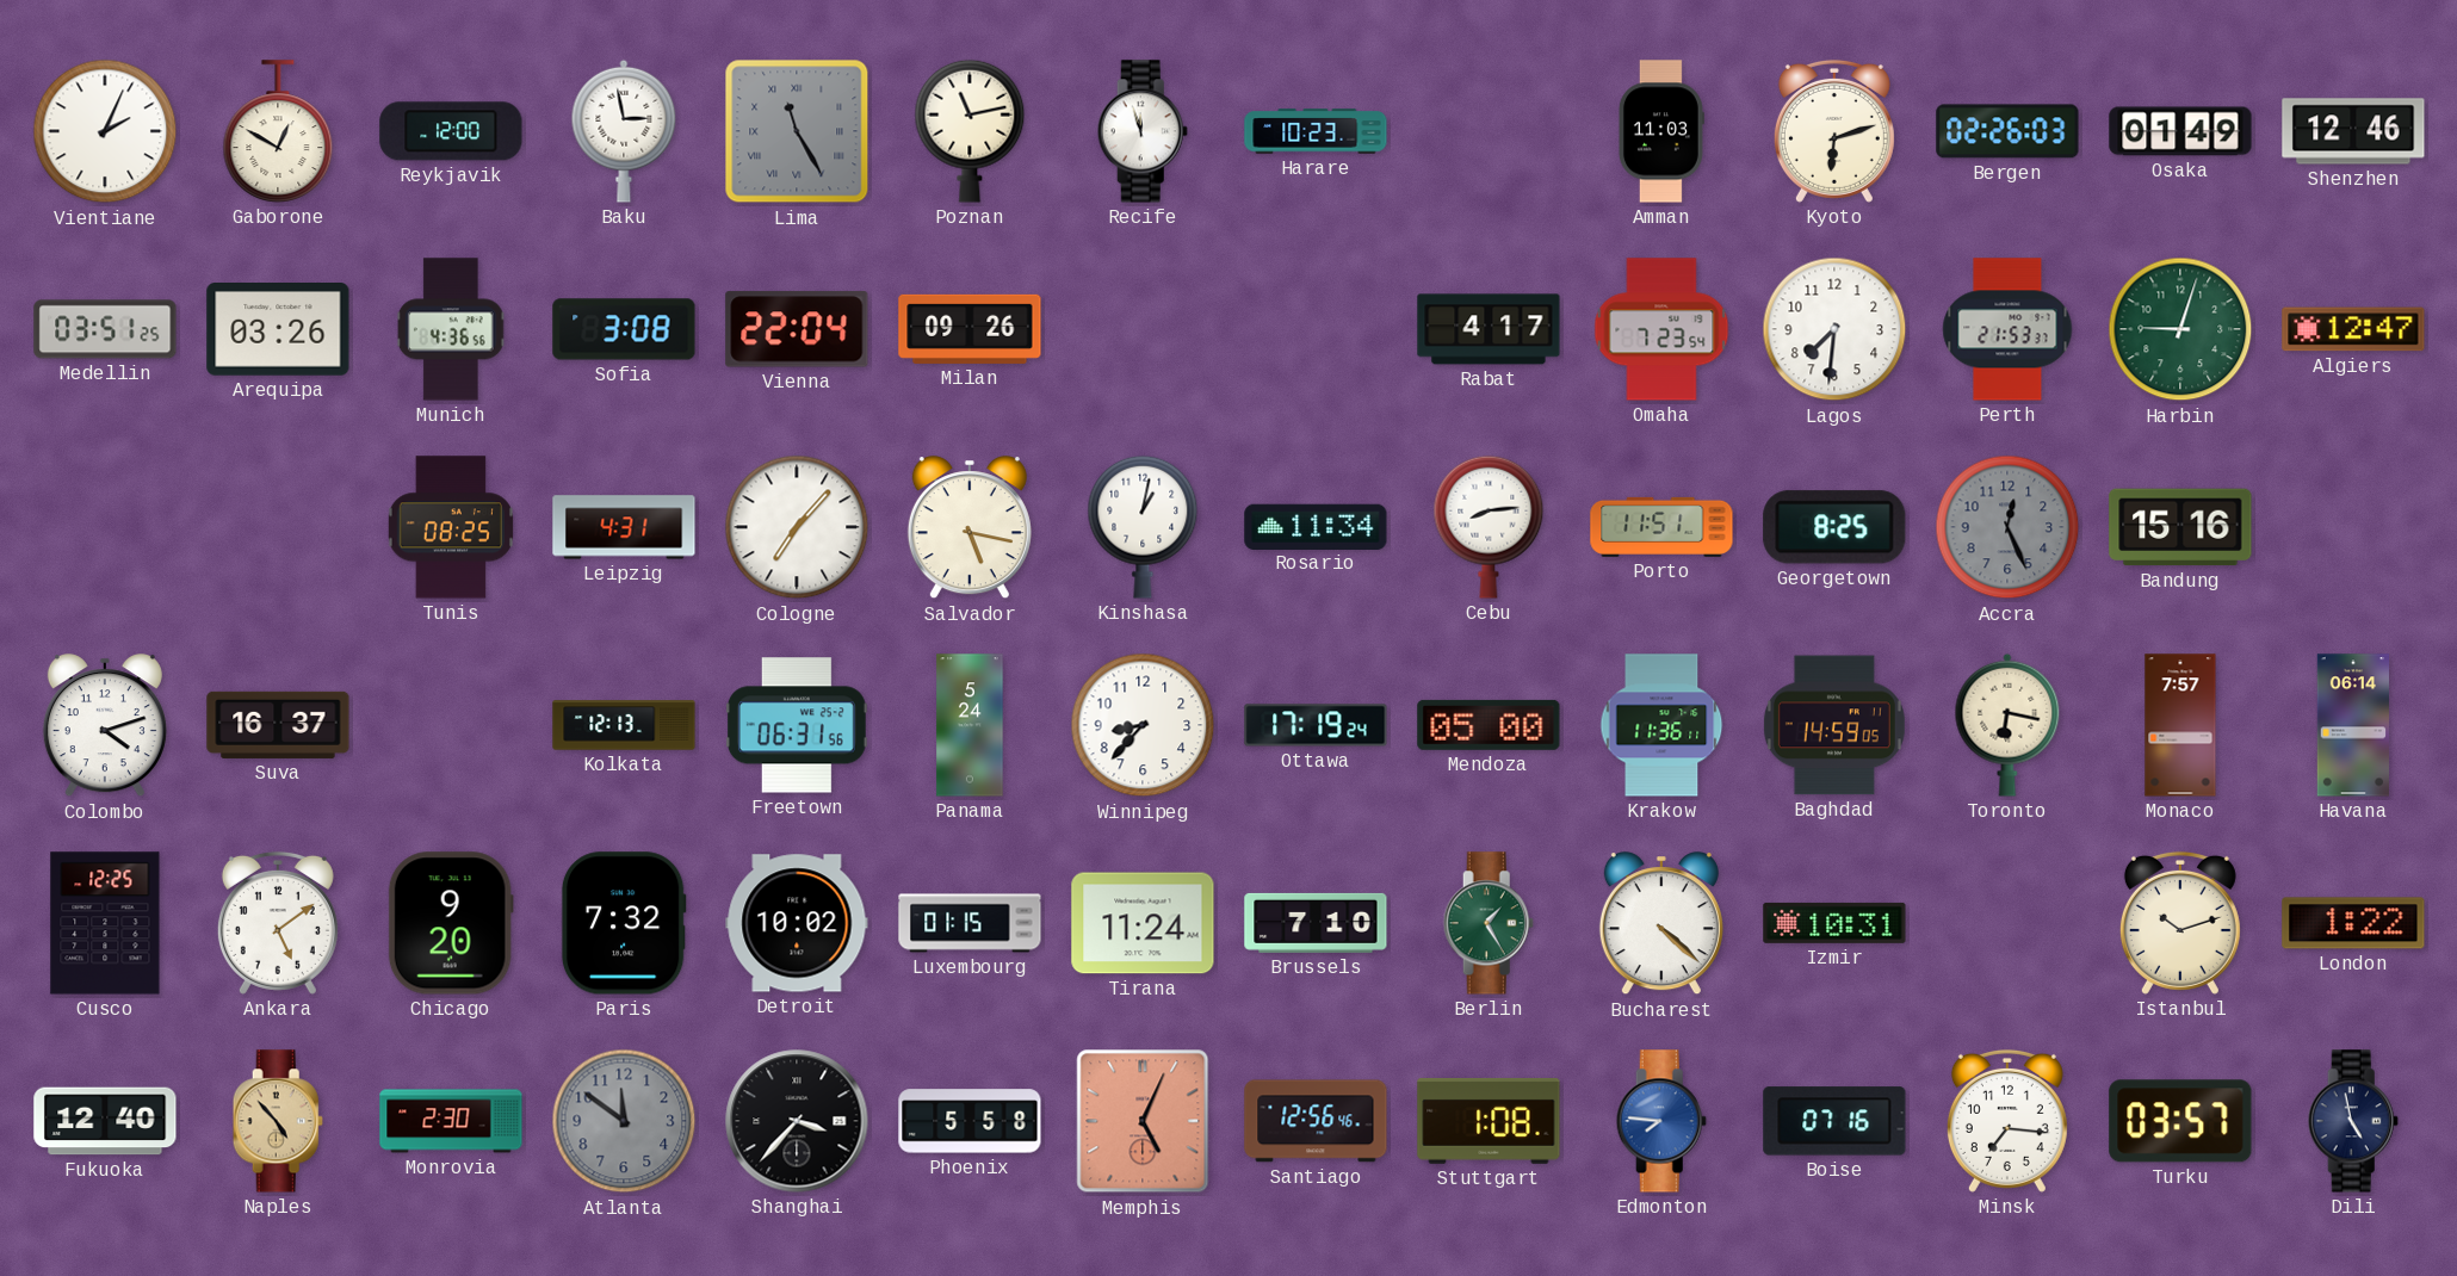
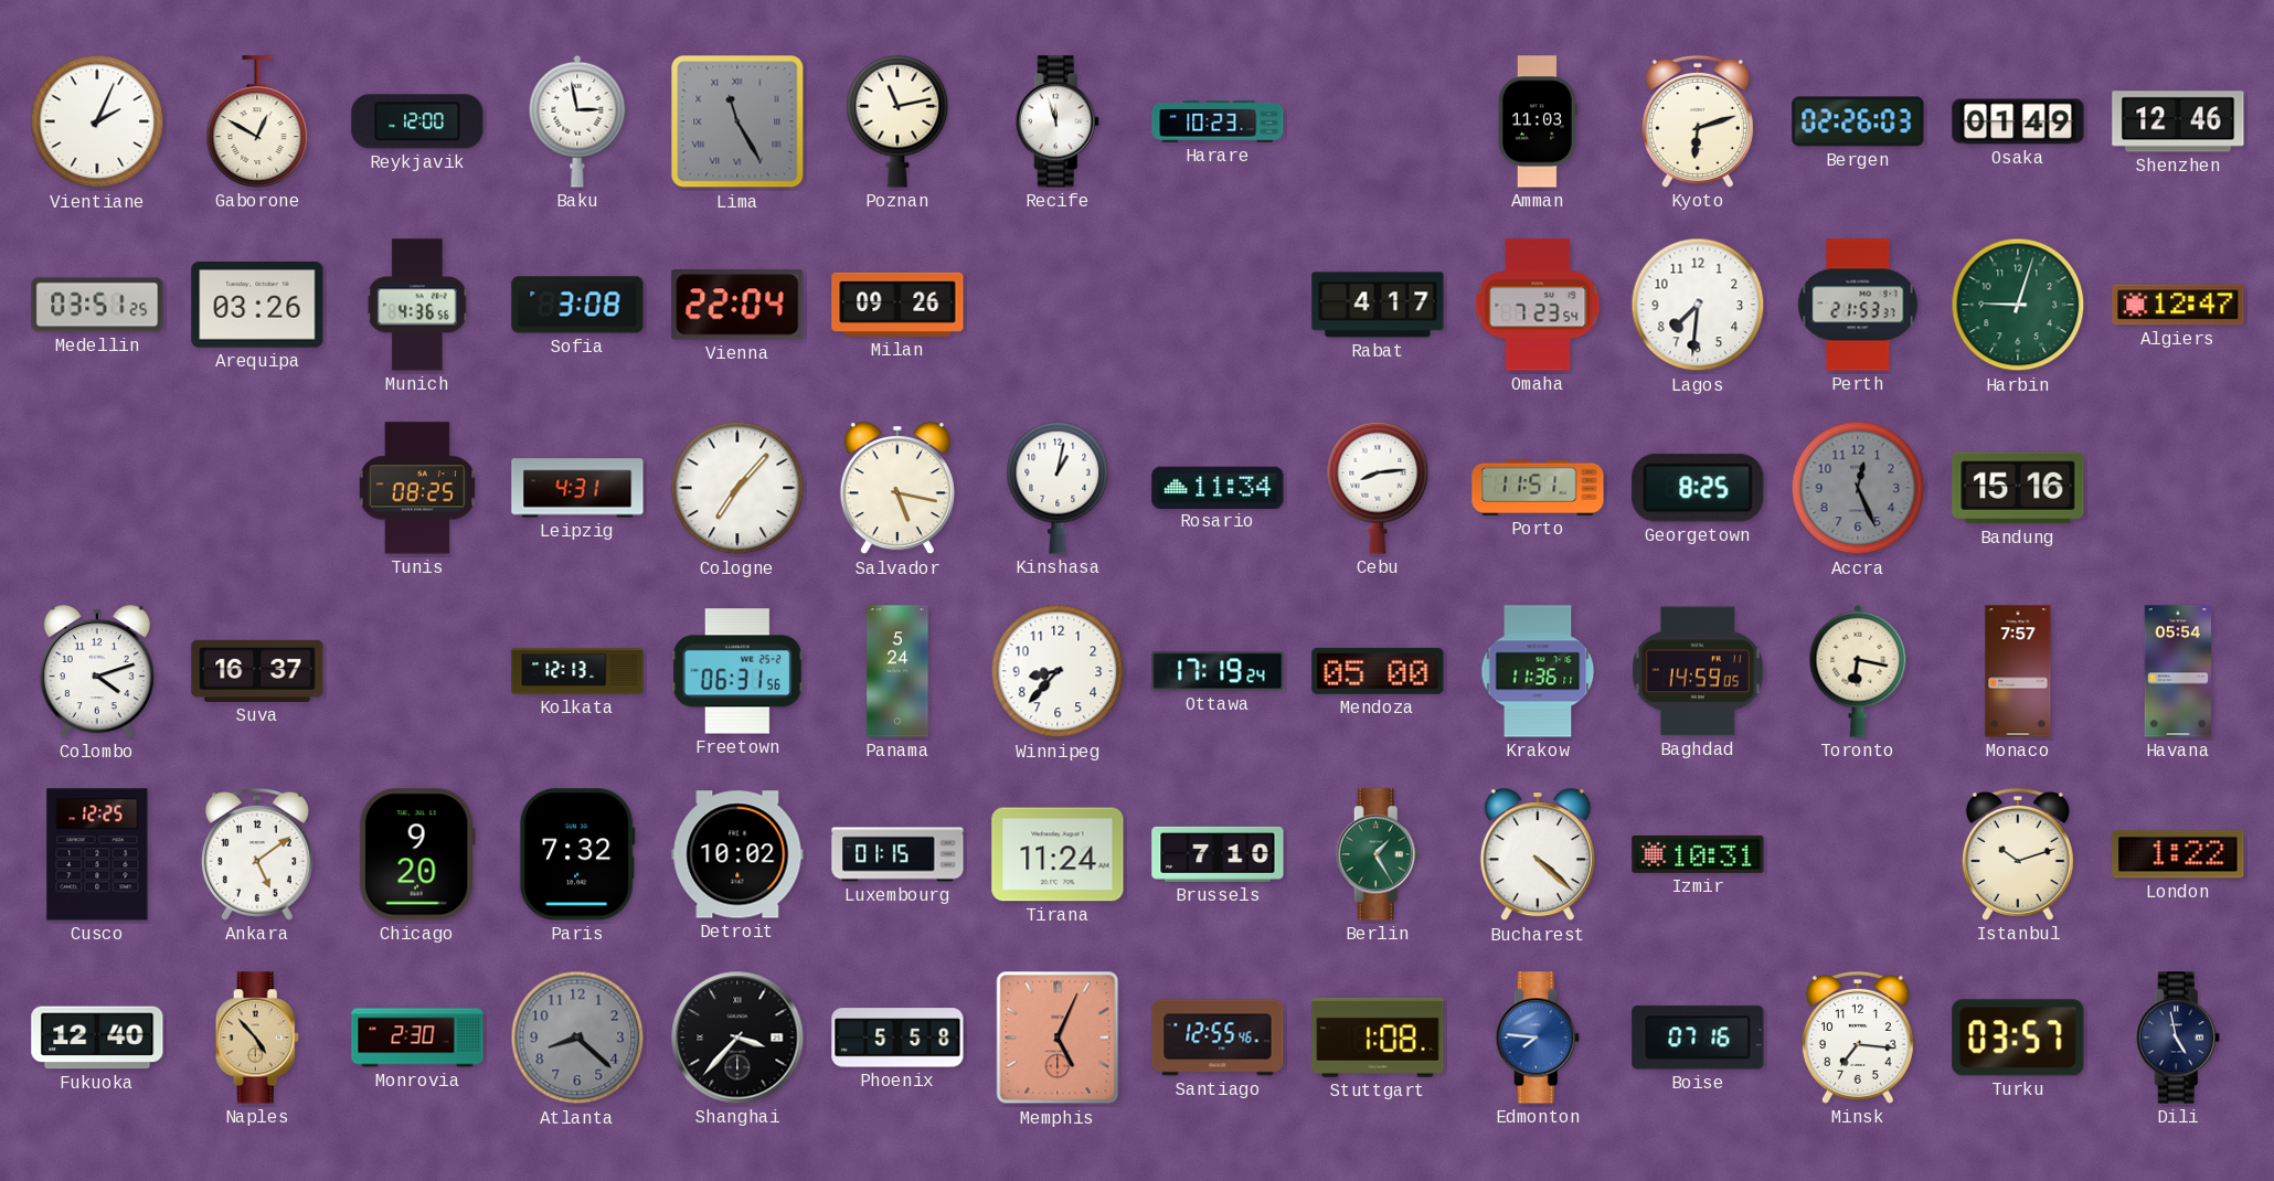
Havana: 06:14 -> 05:54
Atlanta: 11:51 -> 8:22
Santiago: 12:56 -> 12:55
